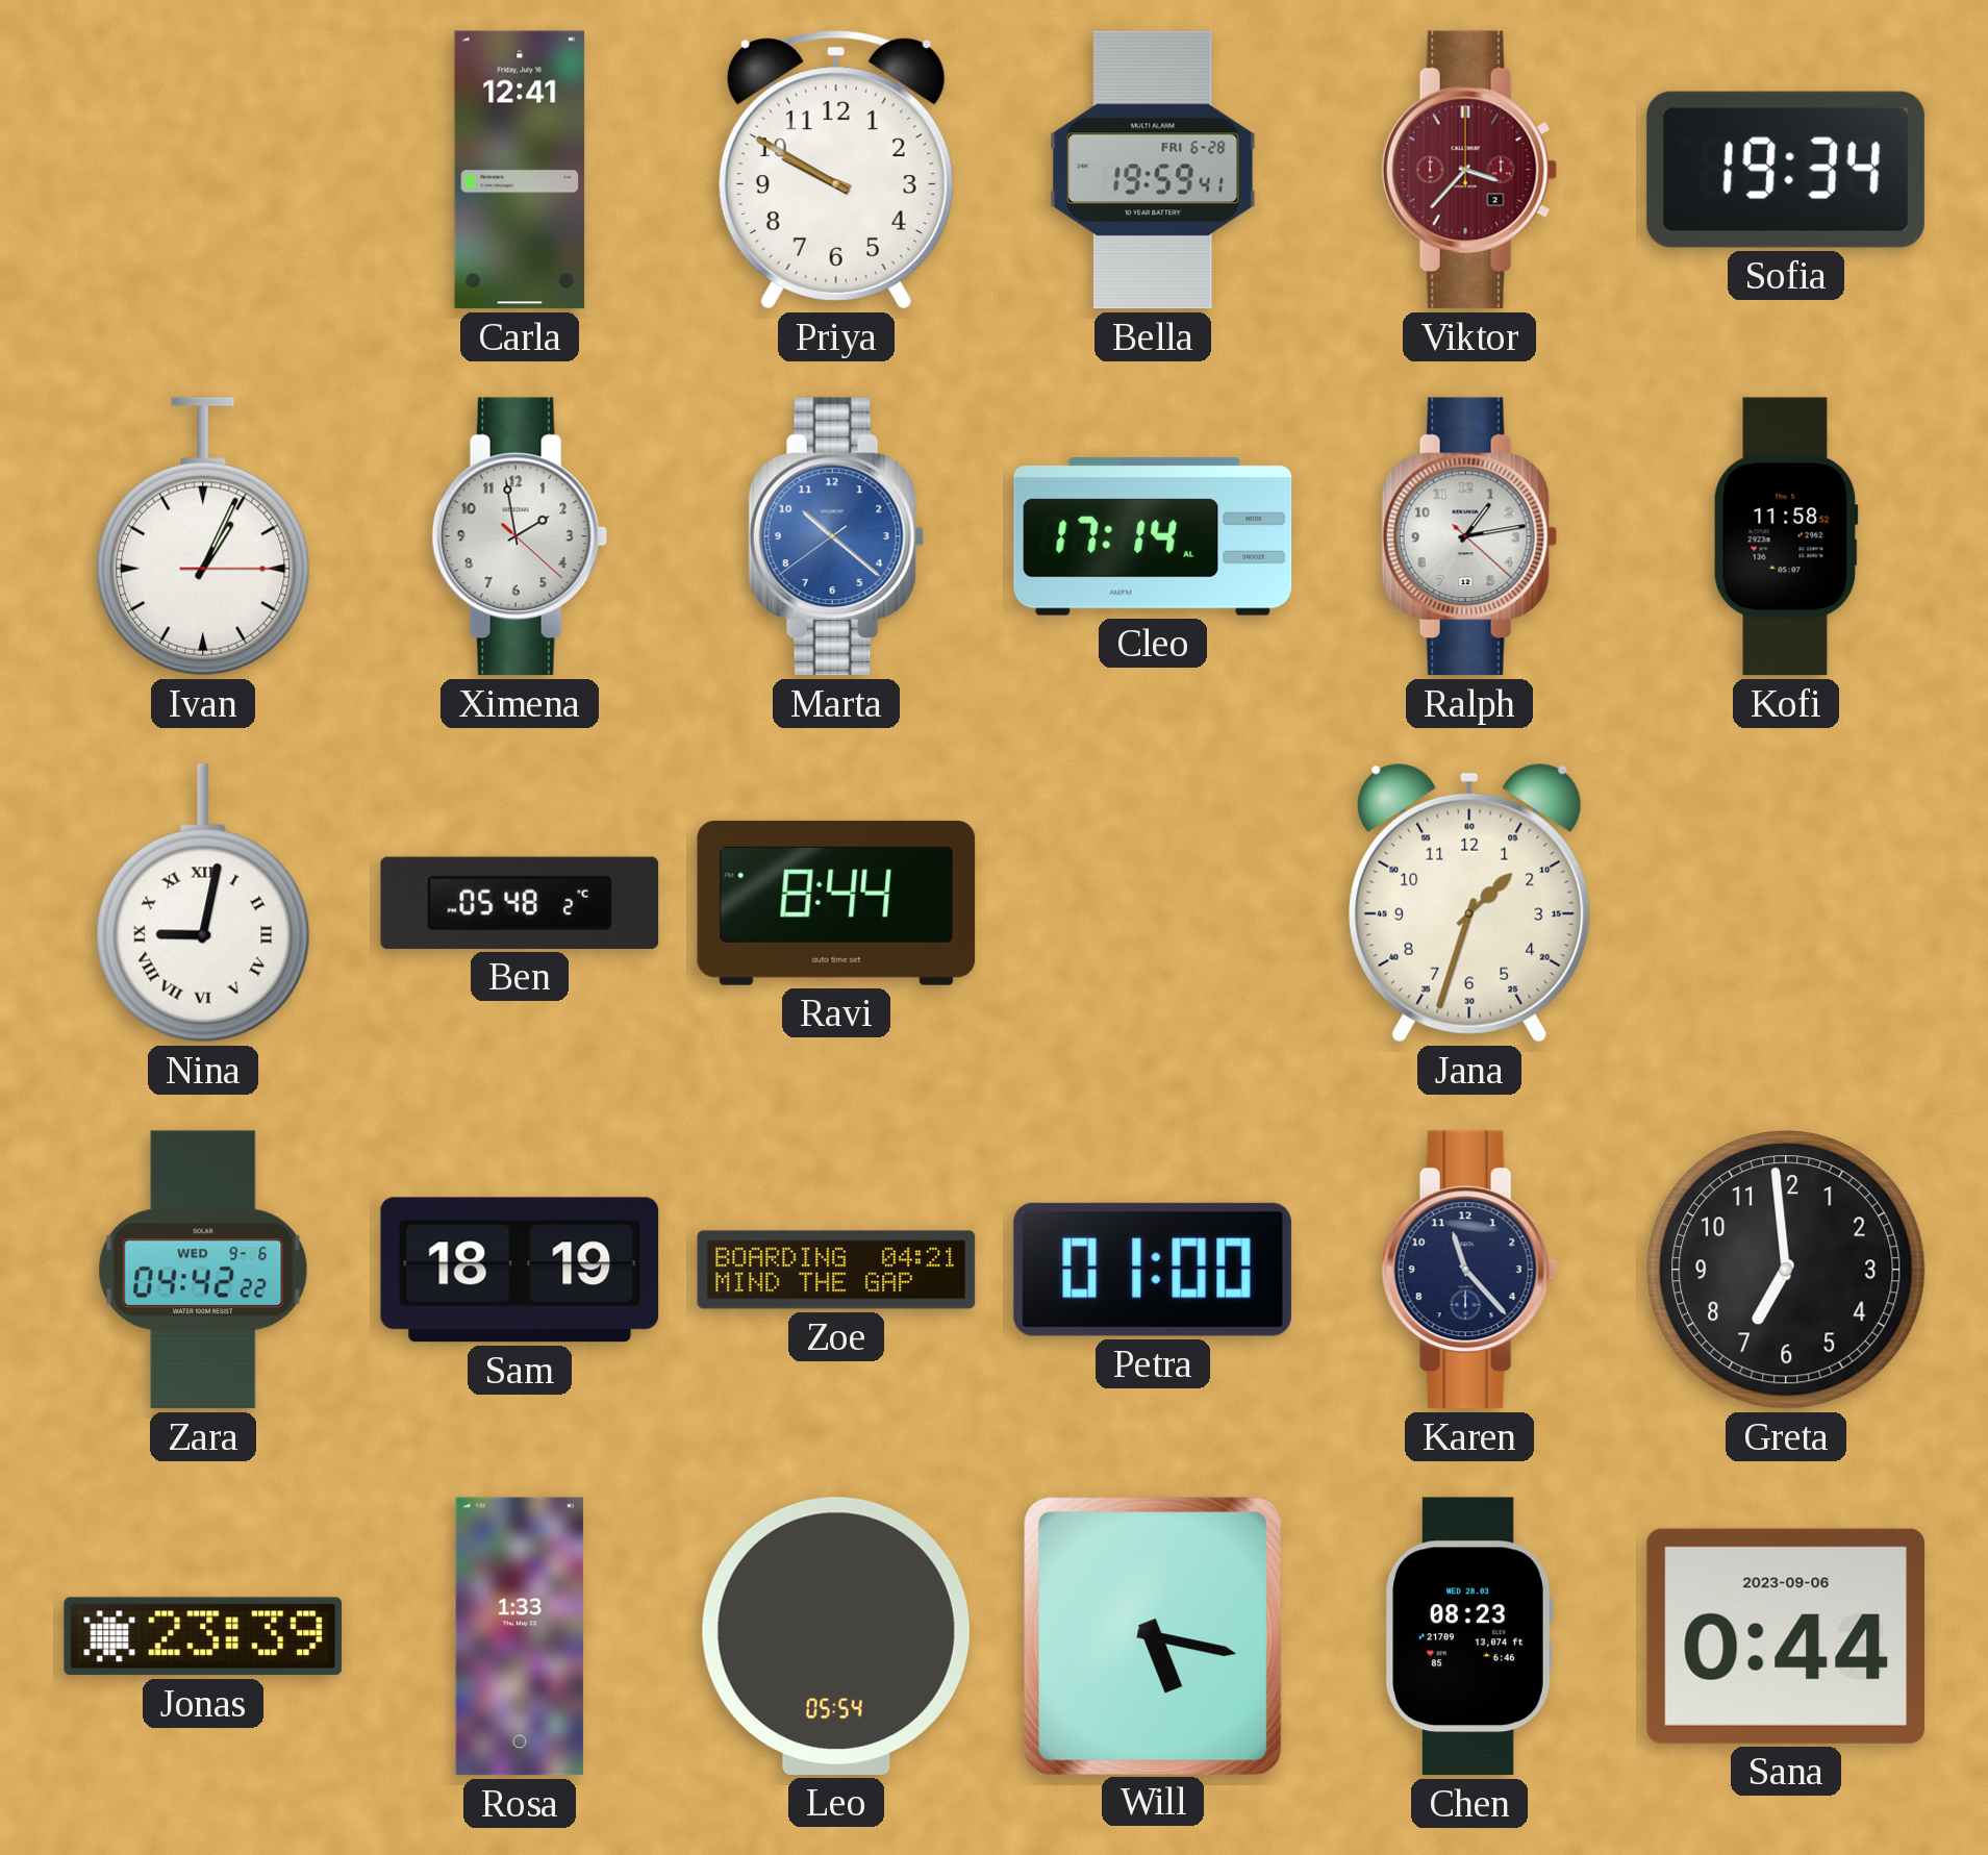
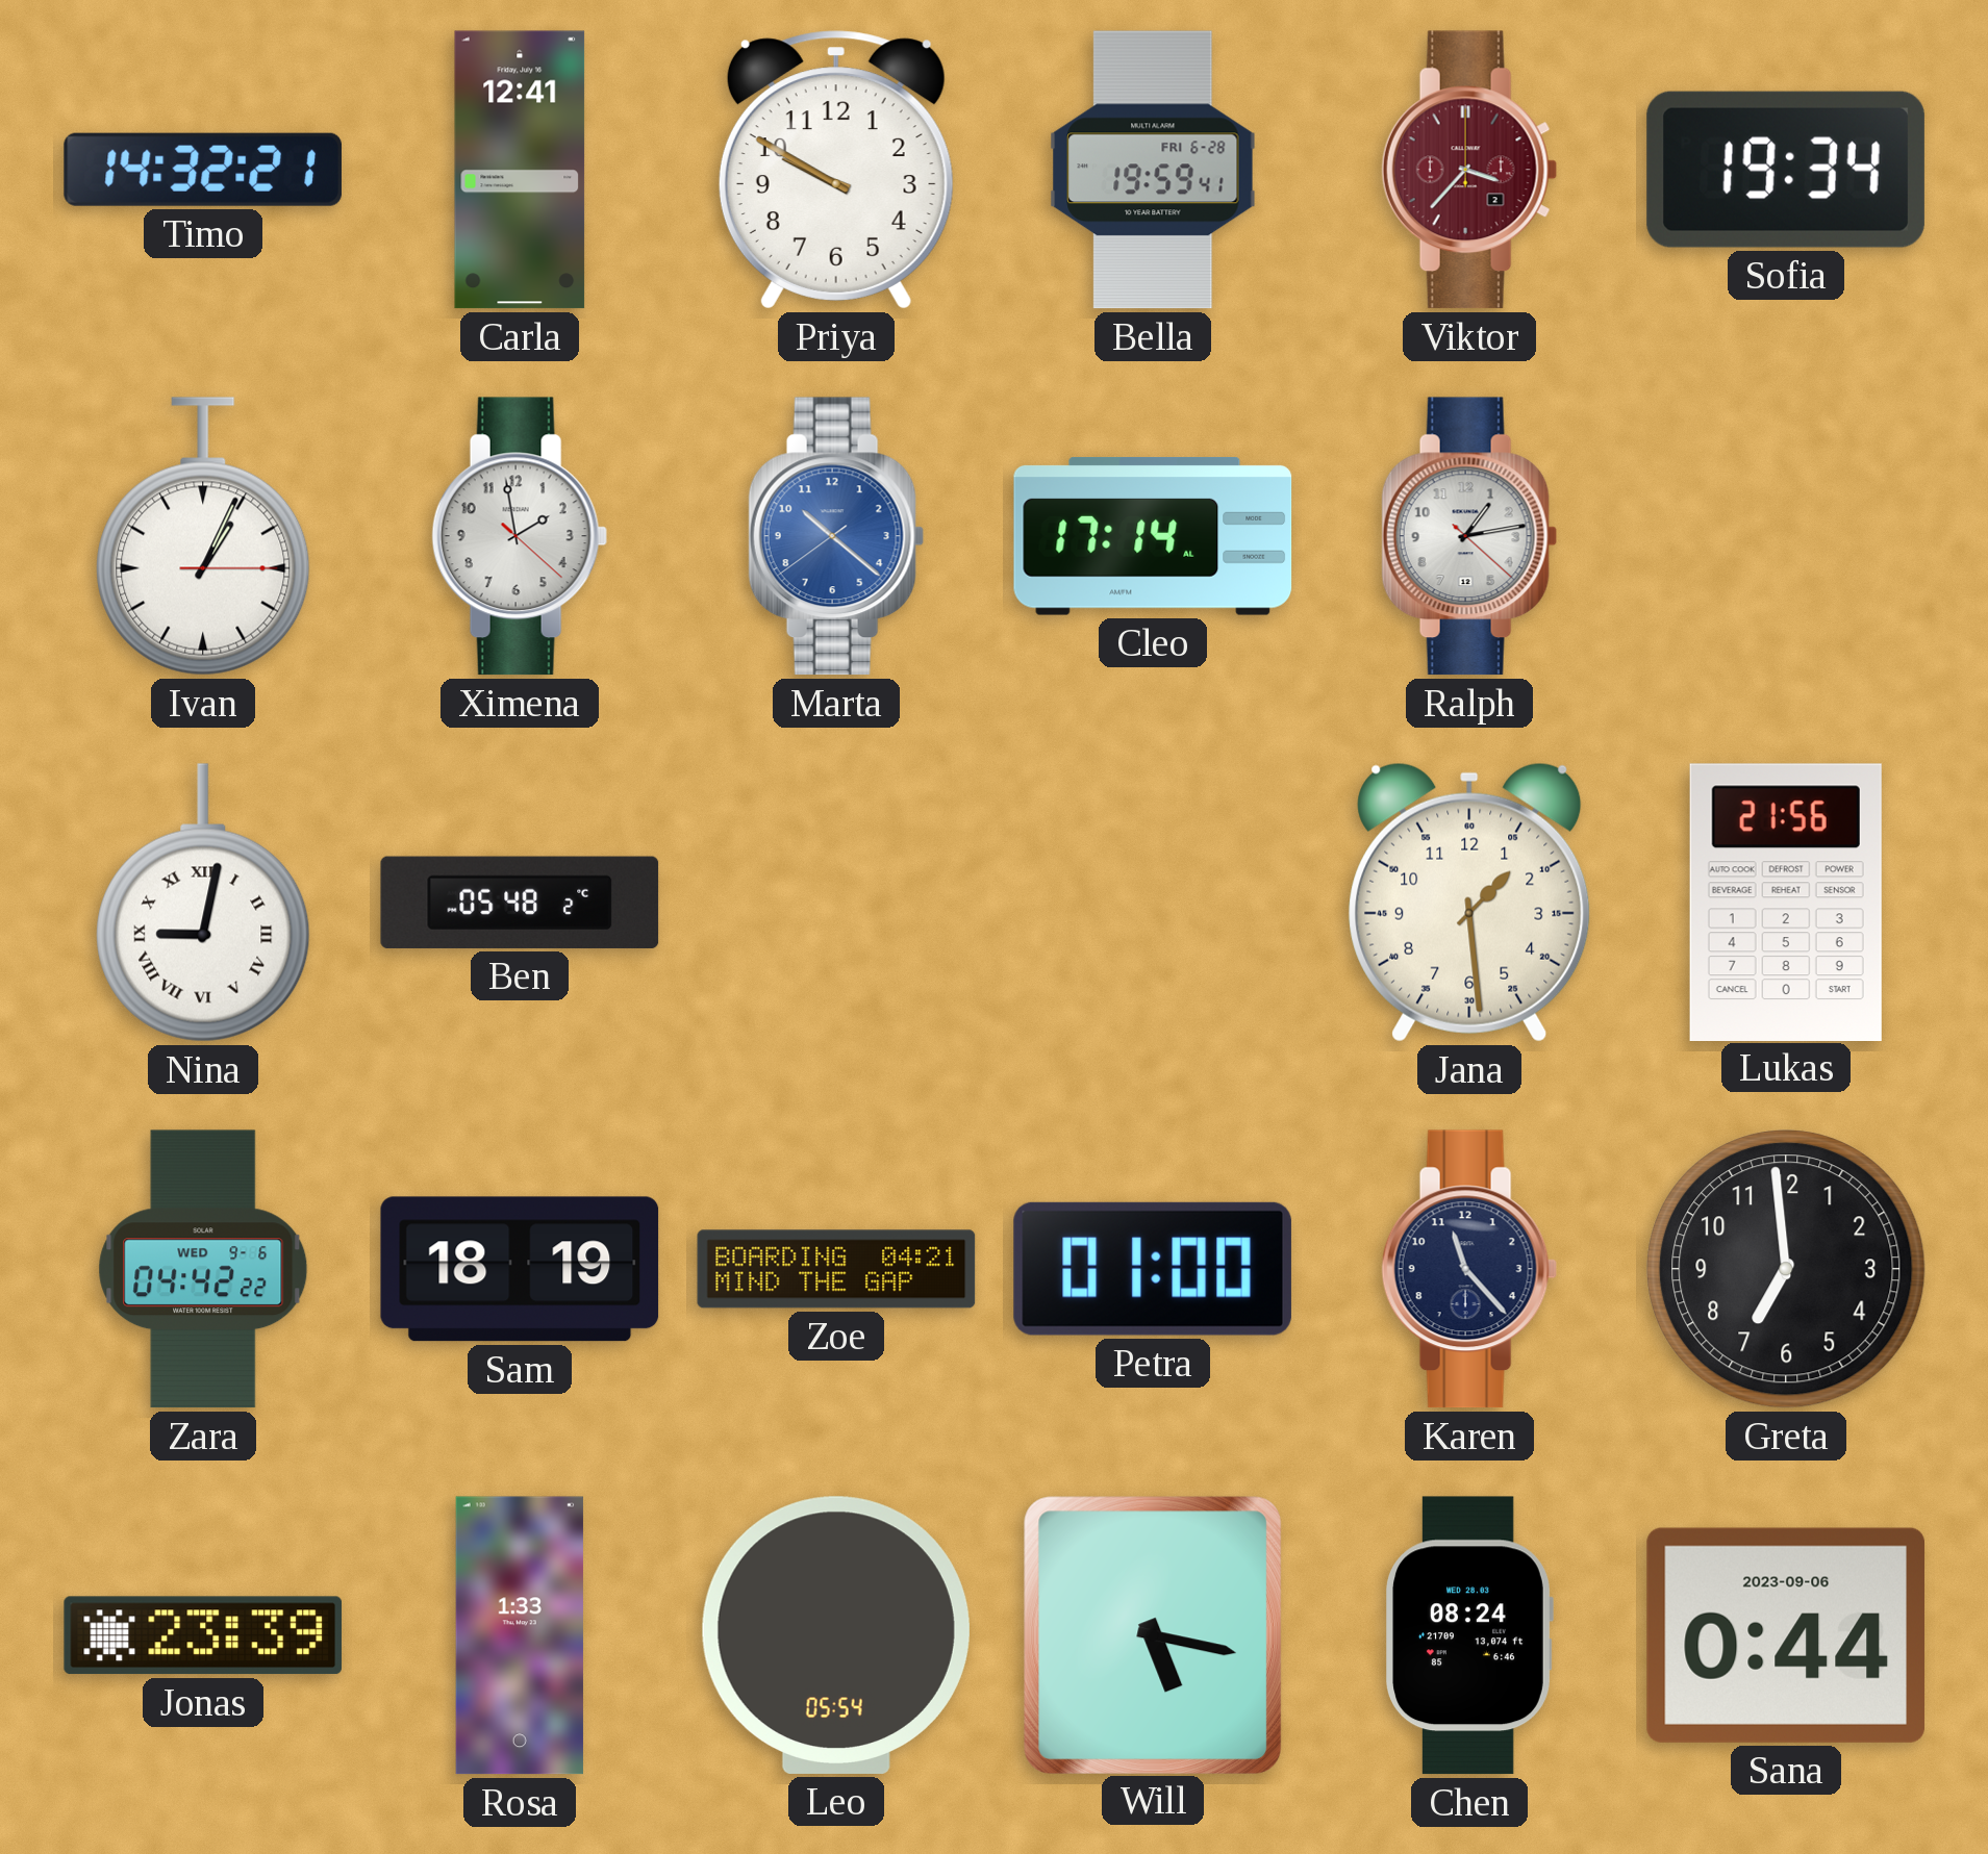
Timo: none -> 14:32
Kofi: 11:58 -> none
Ravi: 8:44 -> none
Jana: 1:33 -> 1:29
Lukas: none -> 21:56
Chen: 08:23 -> 08:24
